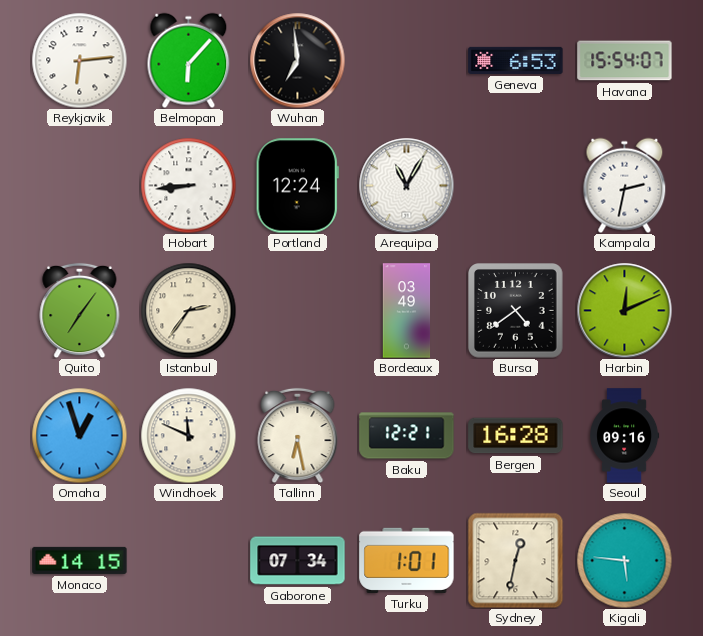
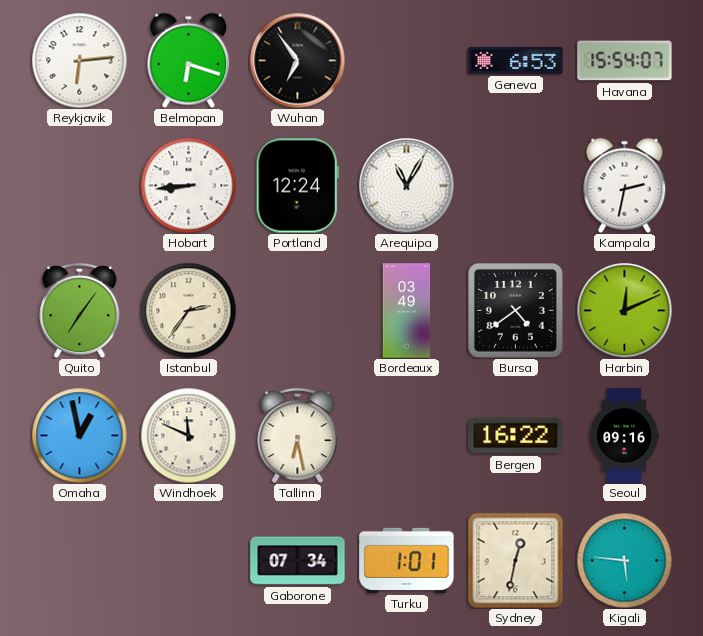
Belmopan: 6:07 -> 6:18
Wuhan: 6:59 -> 6:54
Omaha: 12:57 -> 12:58
Baku: 12:21 -> none
Bergen: 16:28 -> 16:22
Monaco: 14:15 -> none
